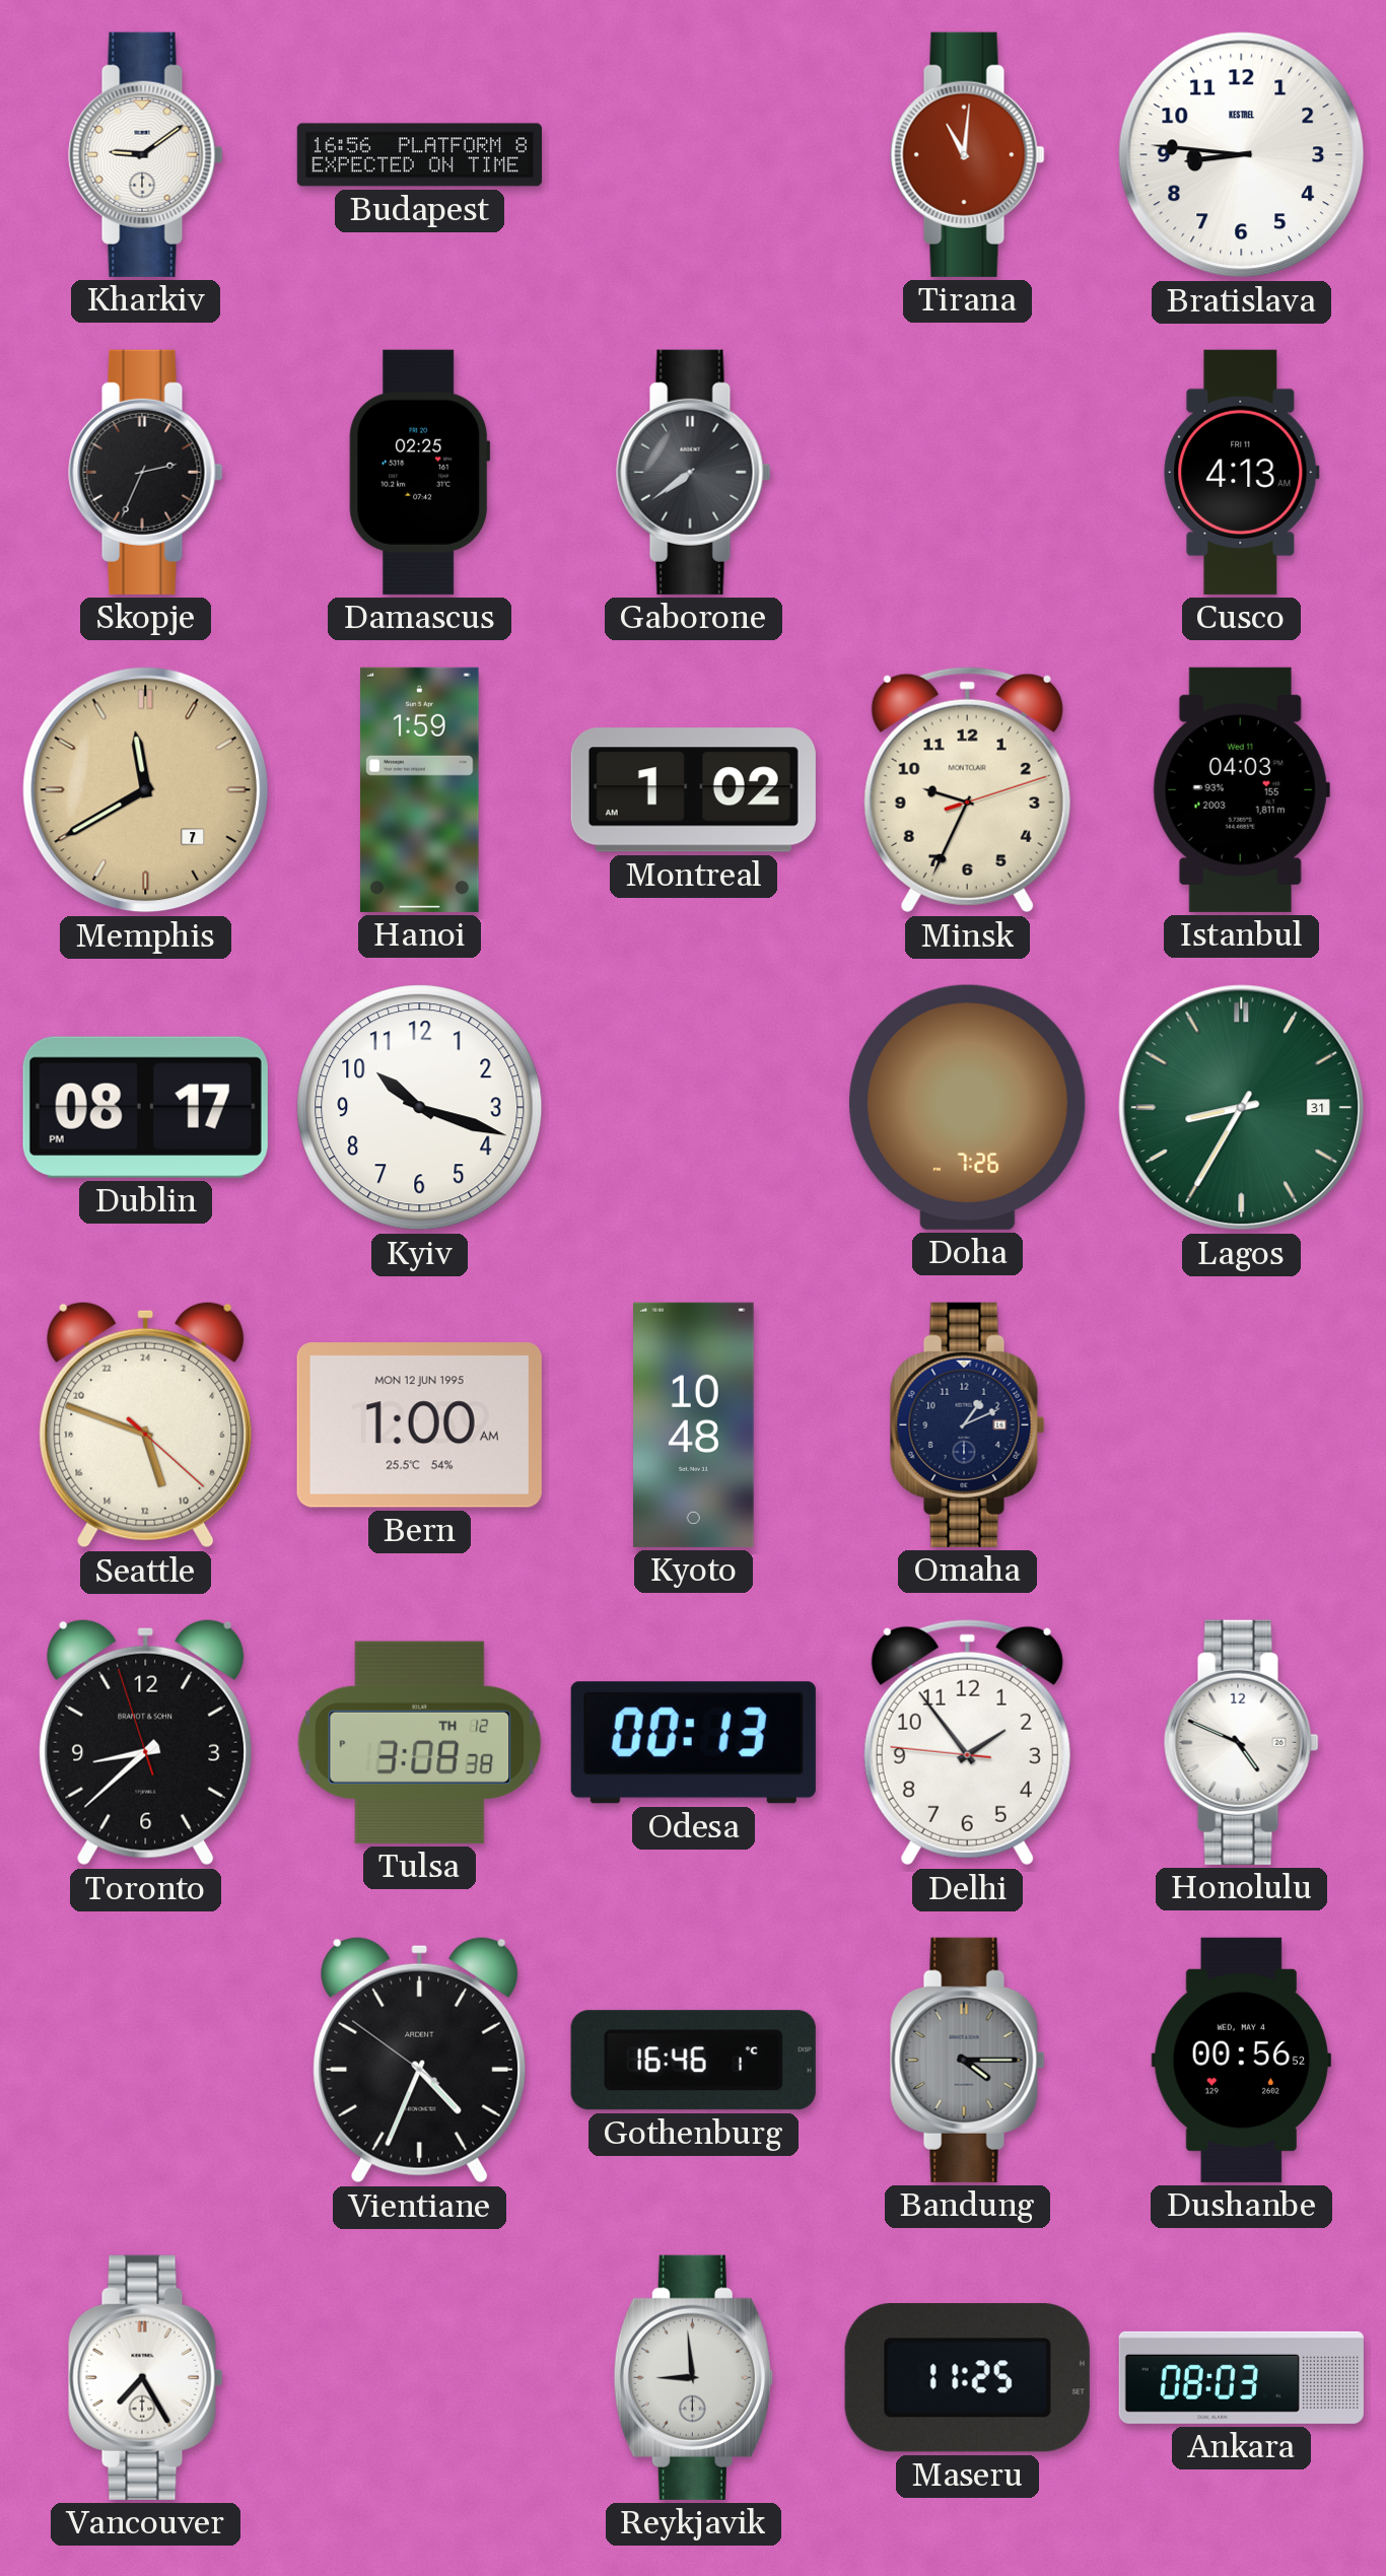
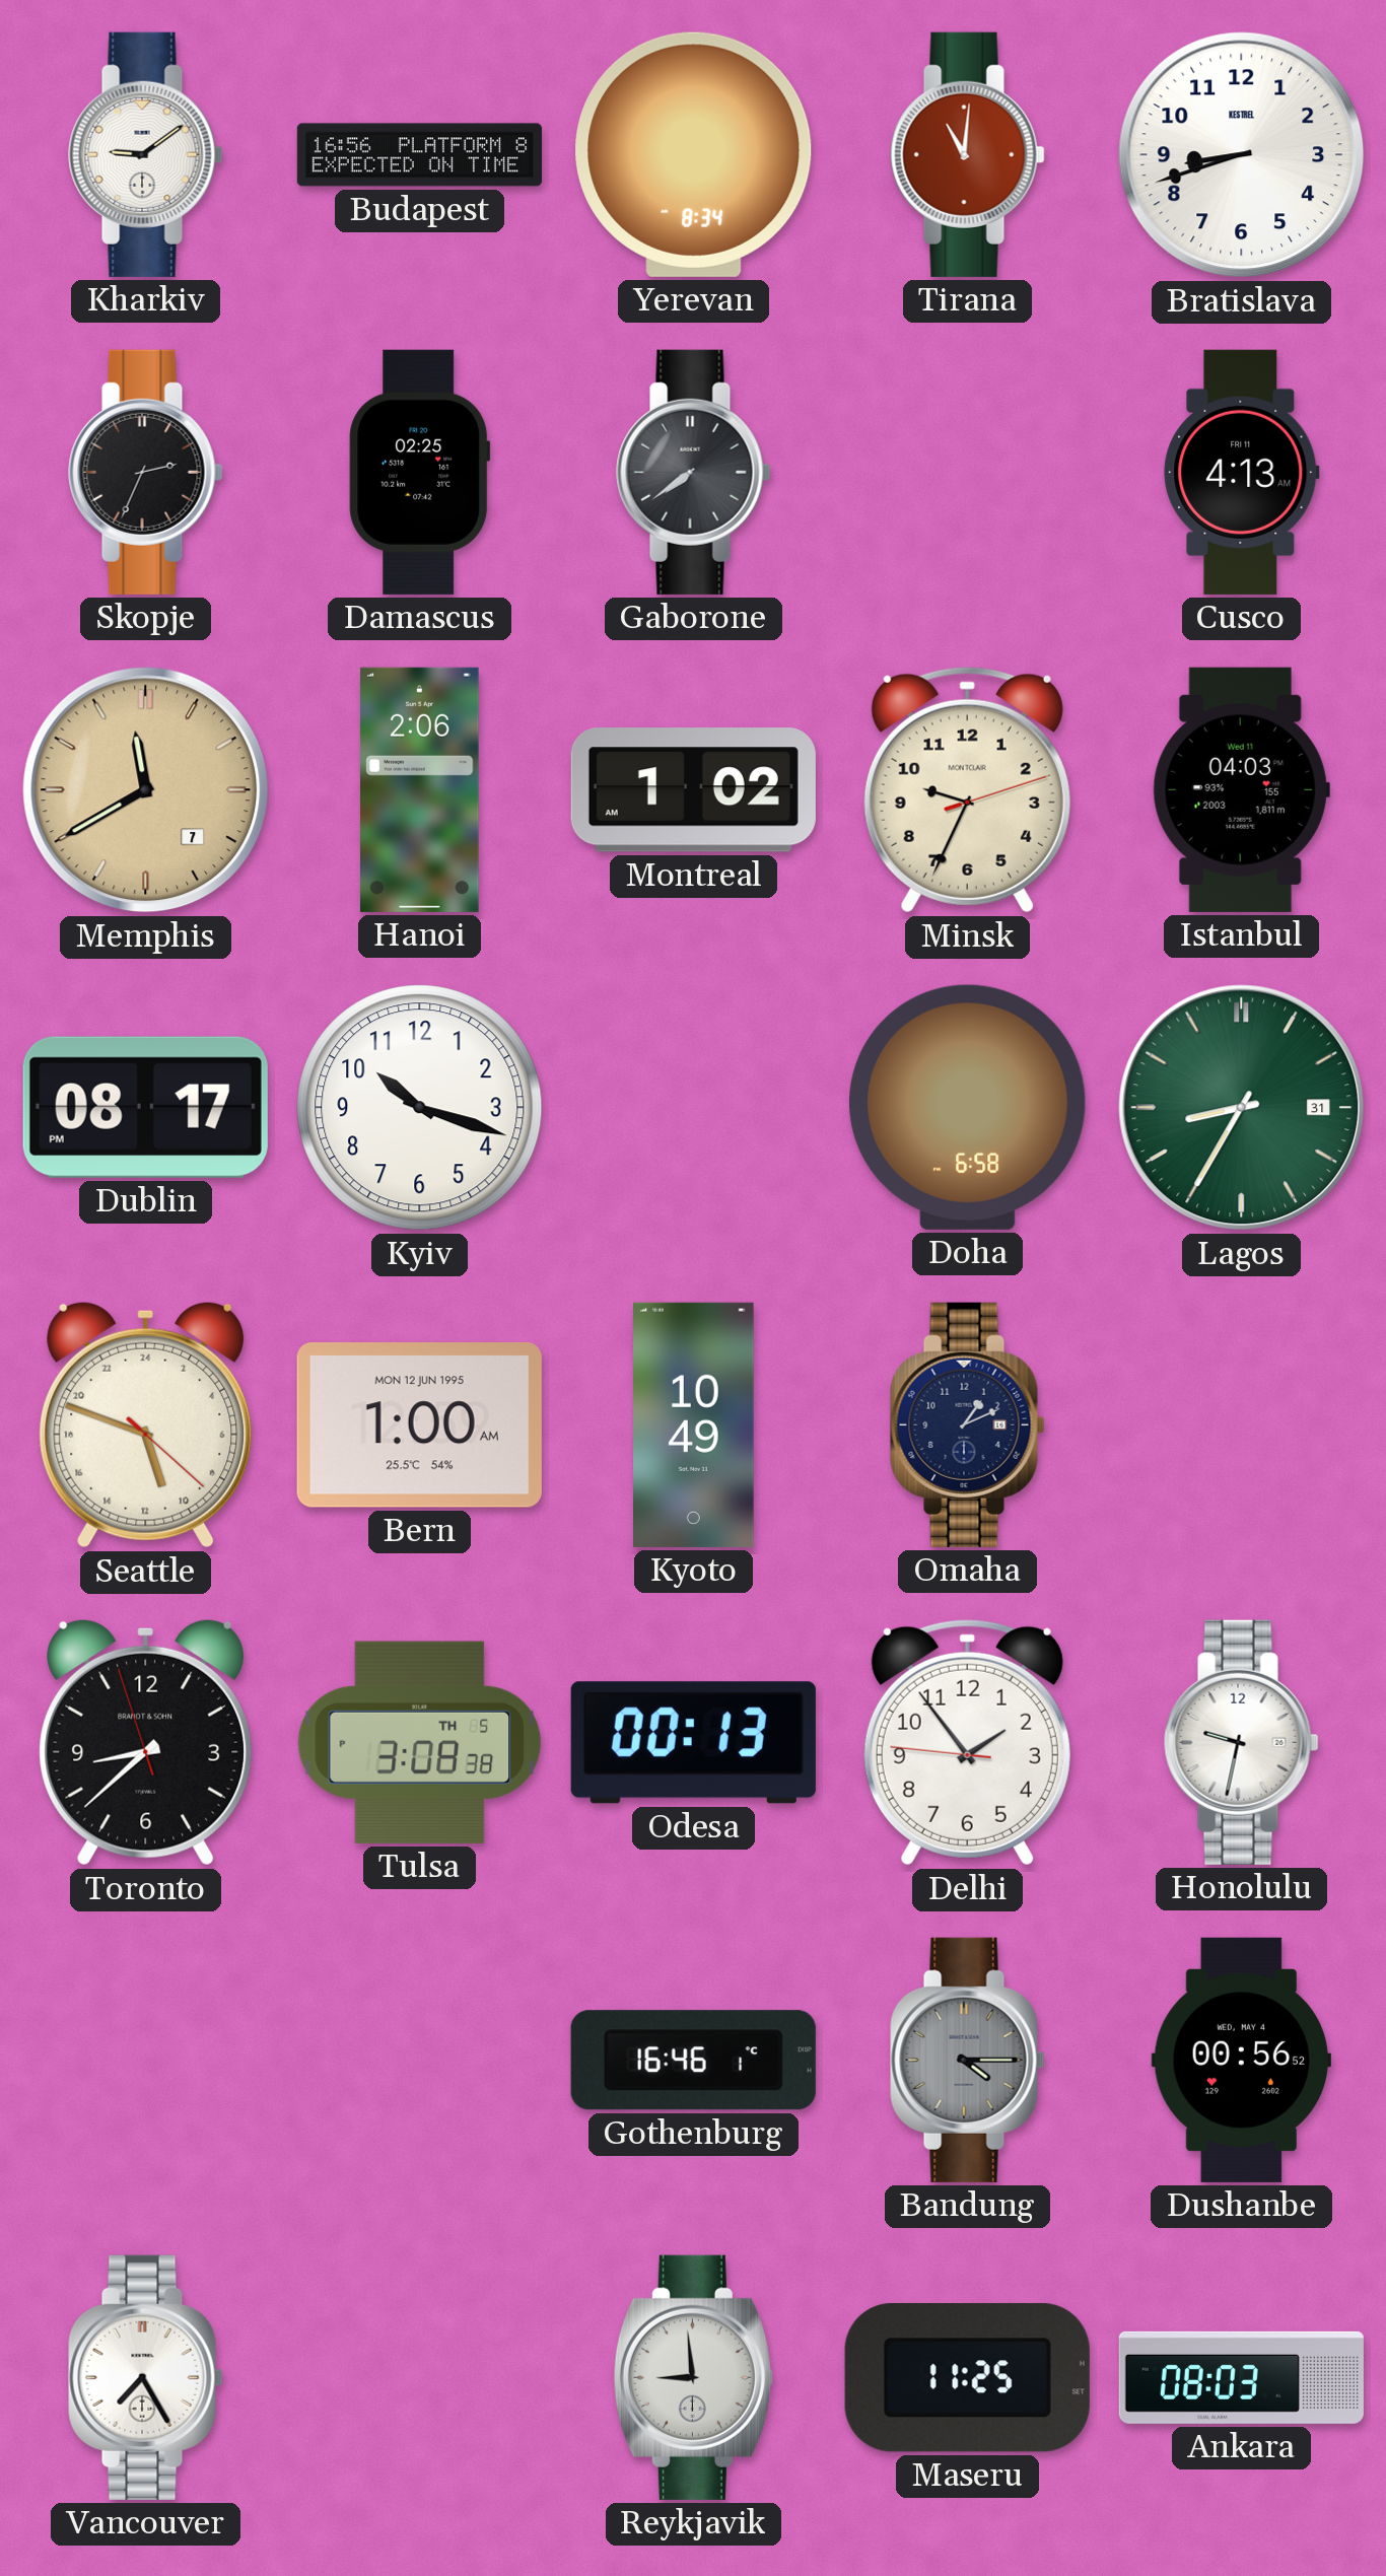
Yerevan: none -> 8:34
Bratislava: 8:46 -> 8:42
Hanoi: 1:59 -> 2:06
Doha: 7:26 -> 6:58
Kyoto: 10:48 -> 10:49
Tulsa date: TH 12 -> TH 5
Honolulu: 4:49 -> 9:32
Vientiane: 4:33 -> none
